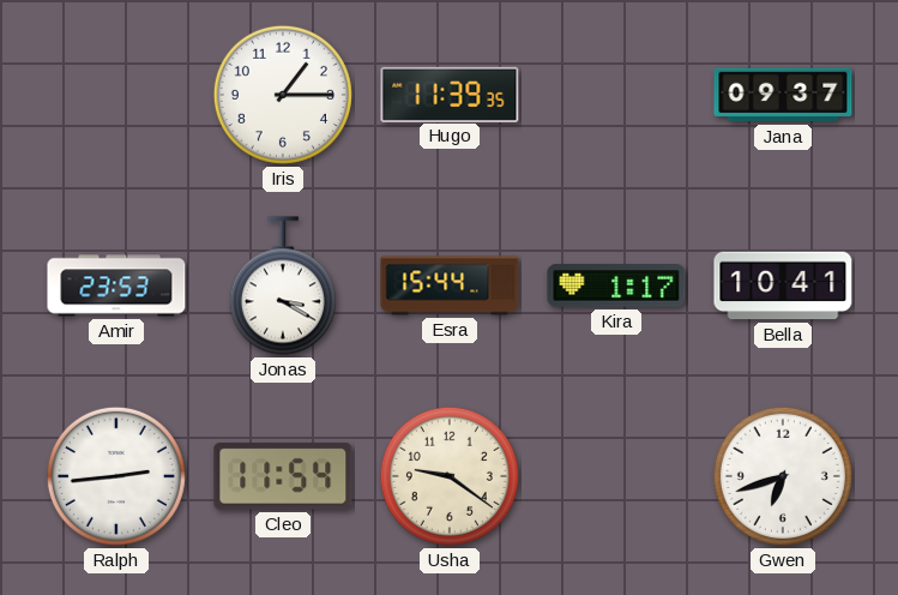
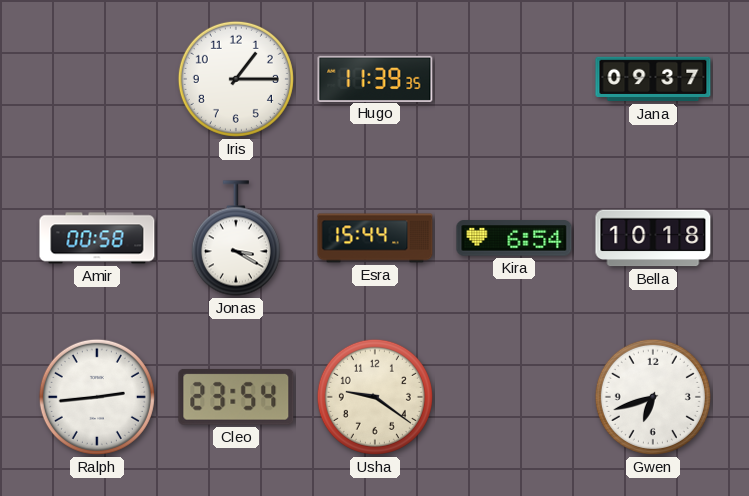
Amir: 23:53 -> 00:58
Kira: 1:17 -> 6:54
Bella: 10:41 -> 10:18
Cleo: 11:54 -> 23:54
